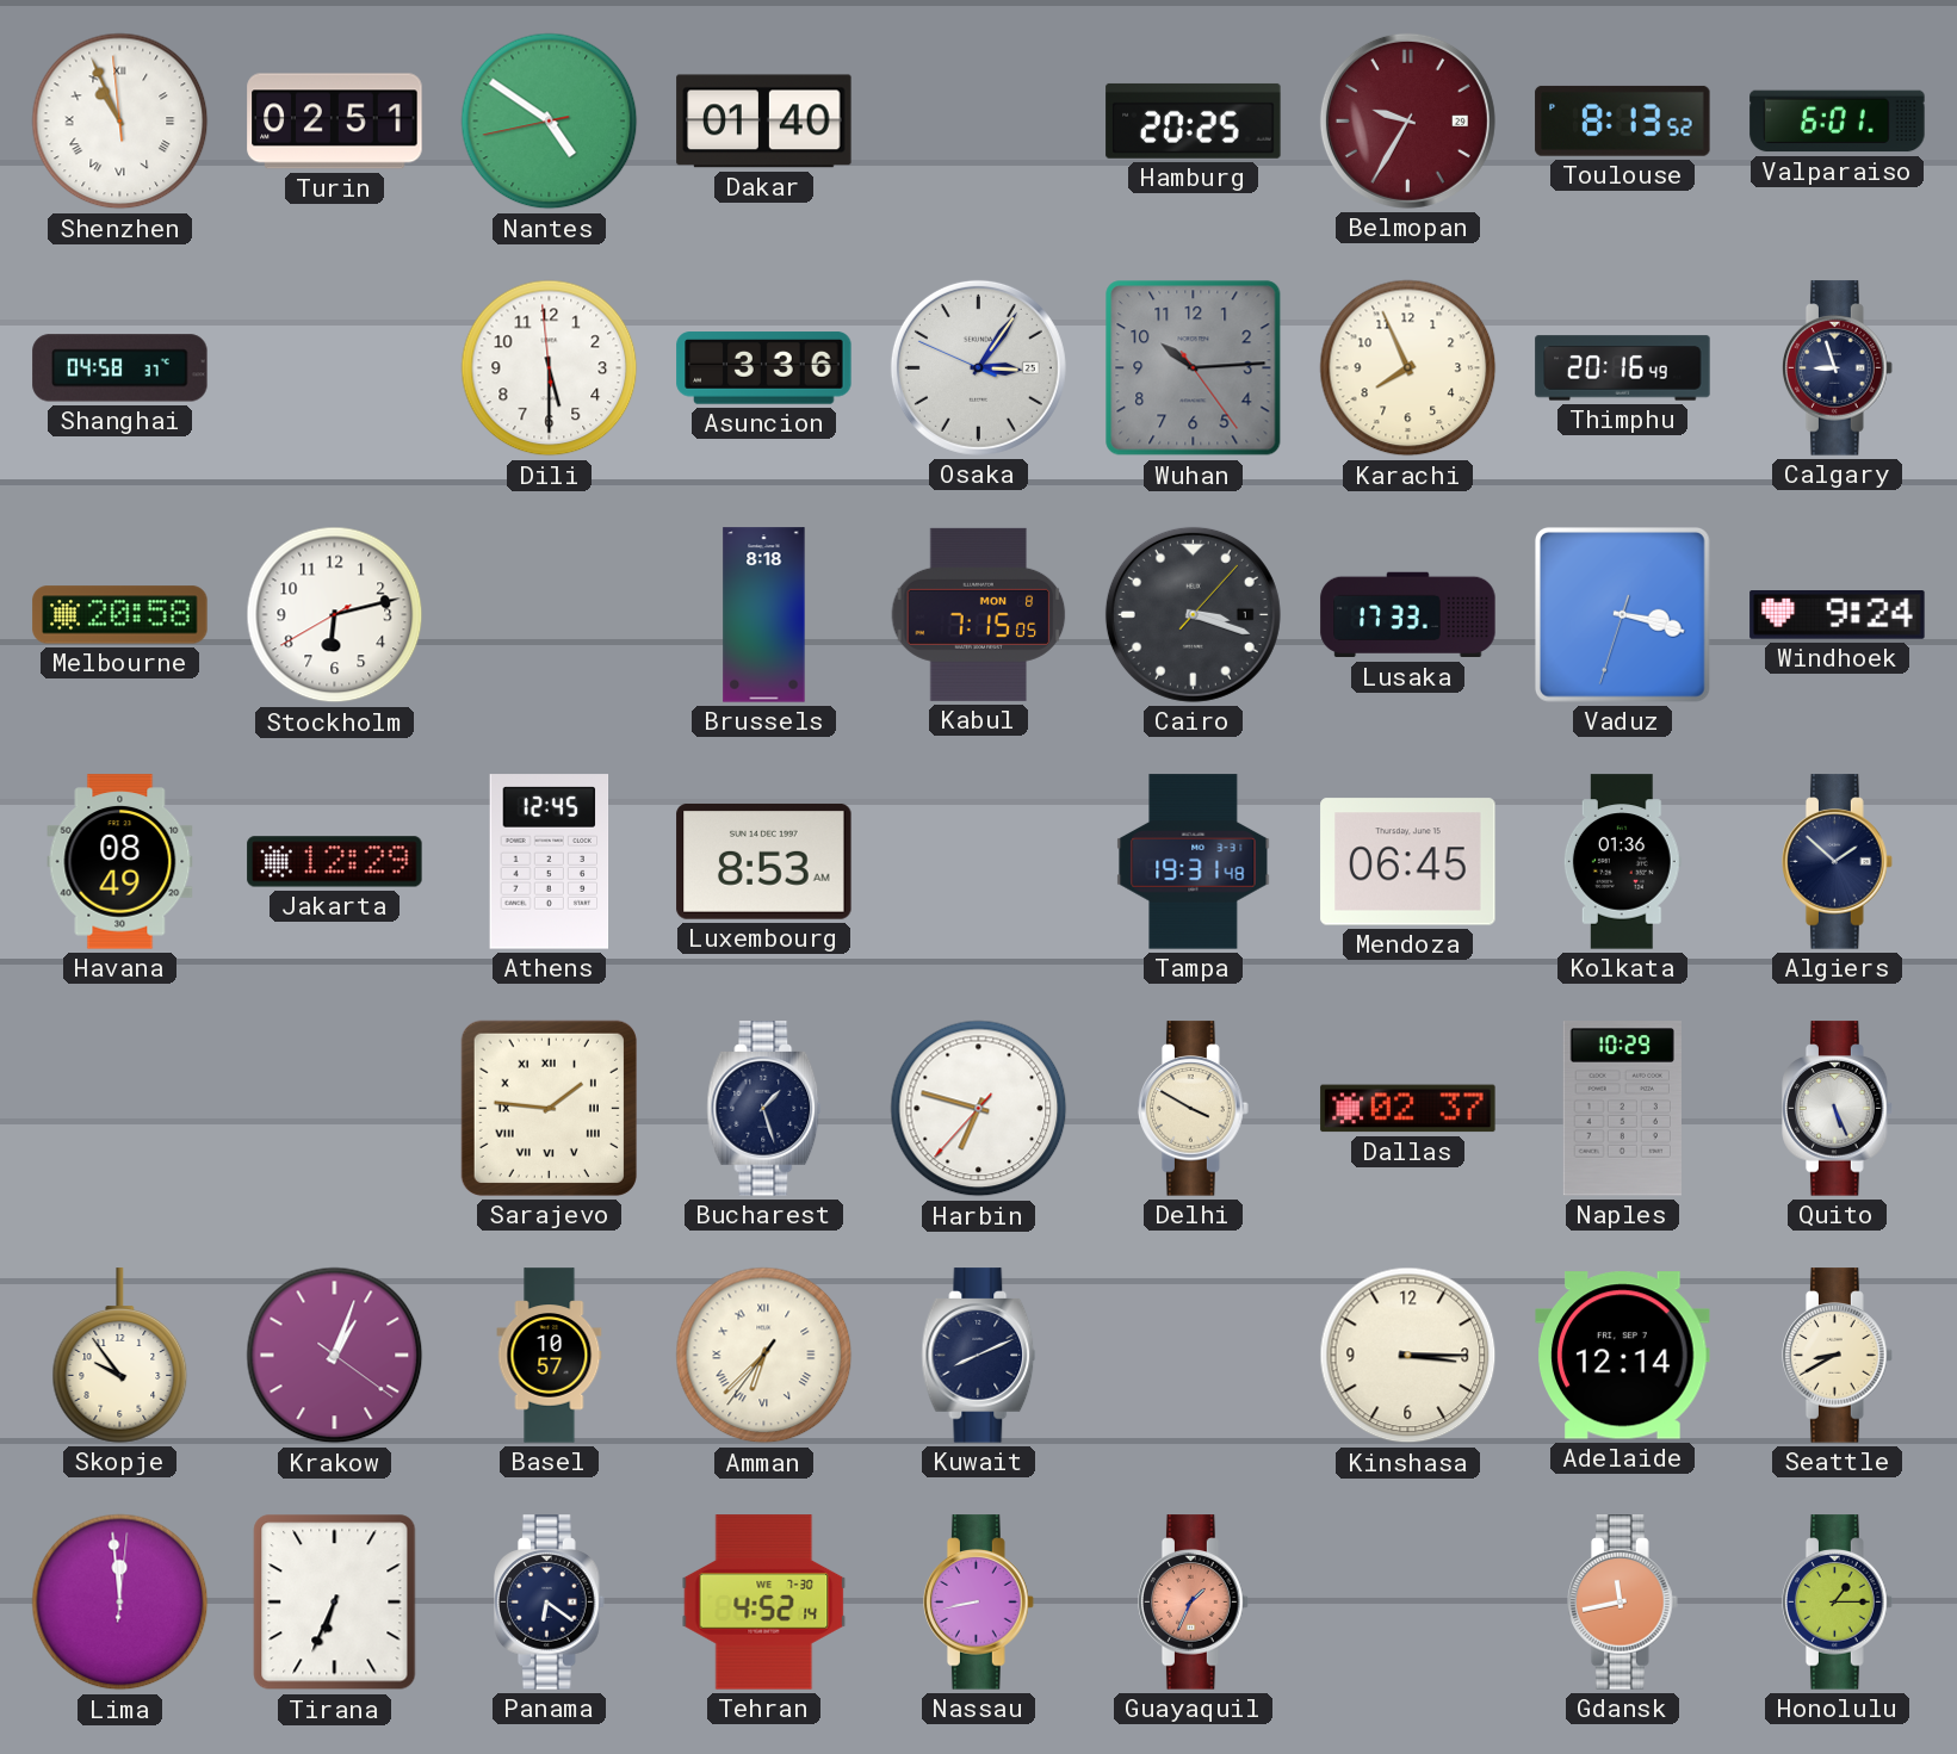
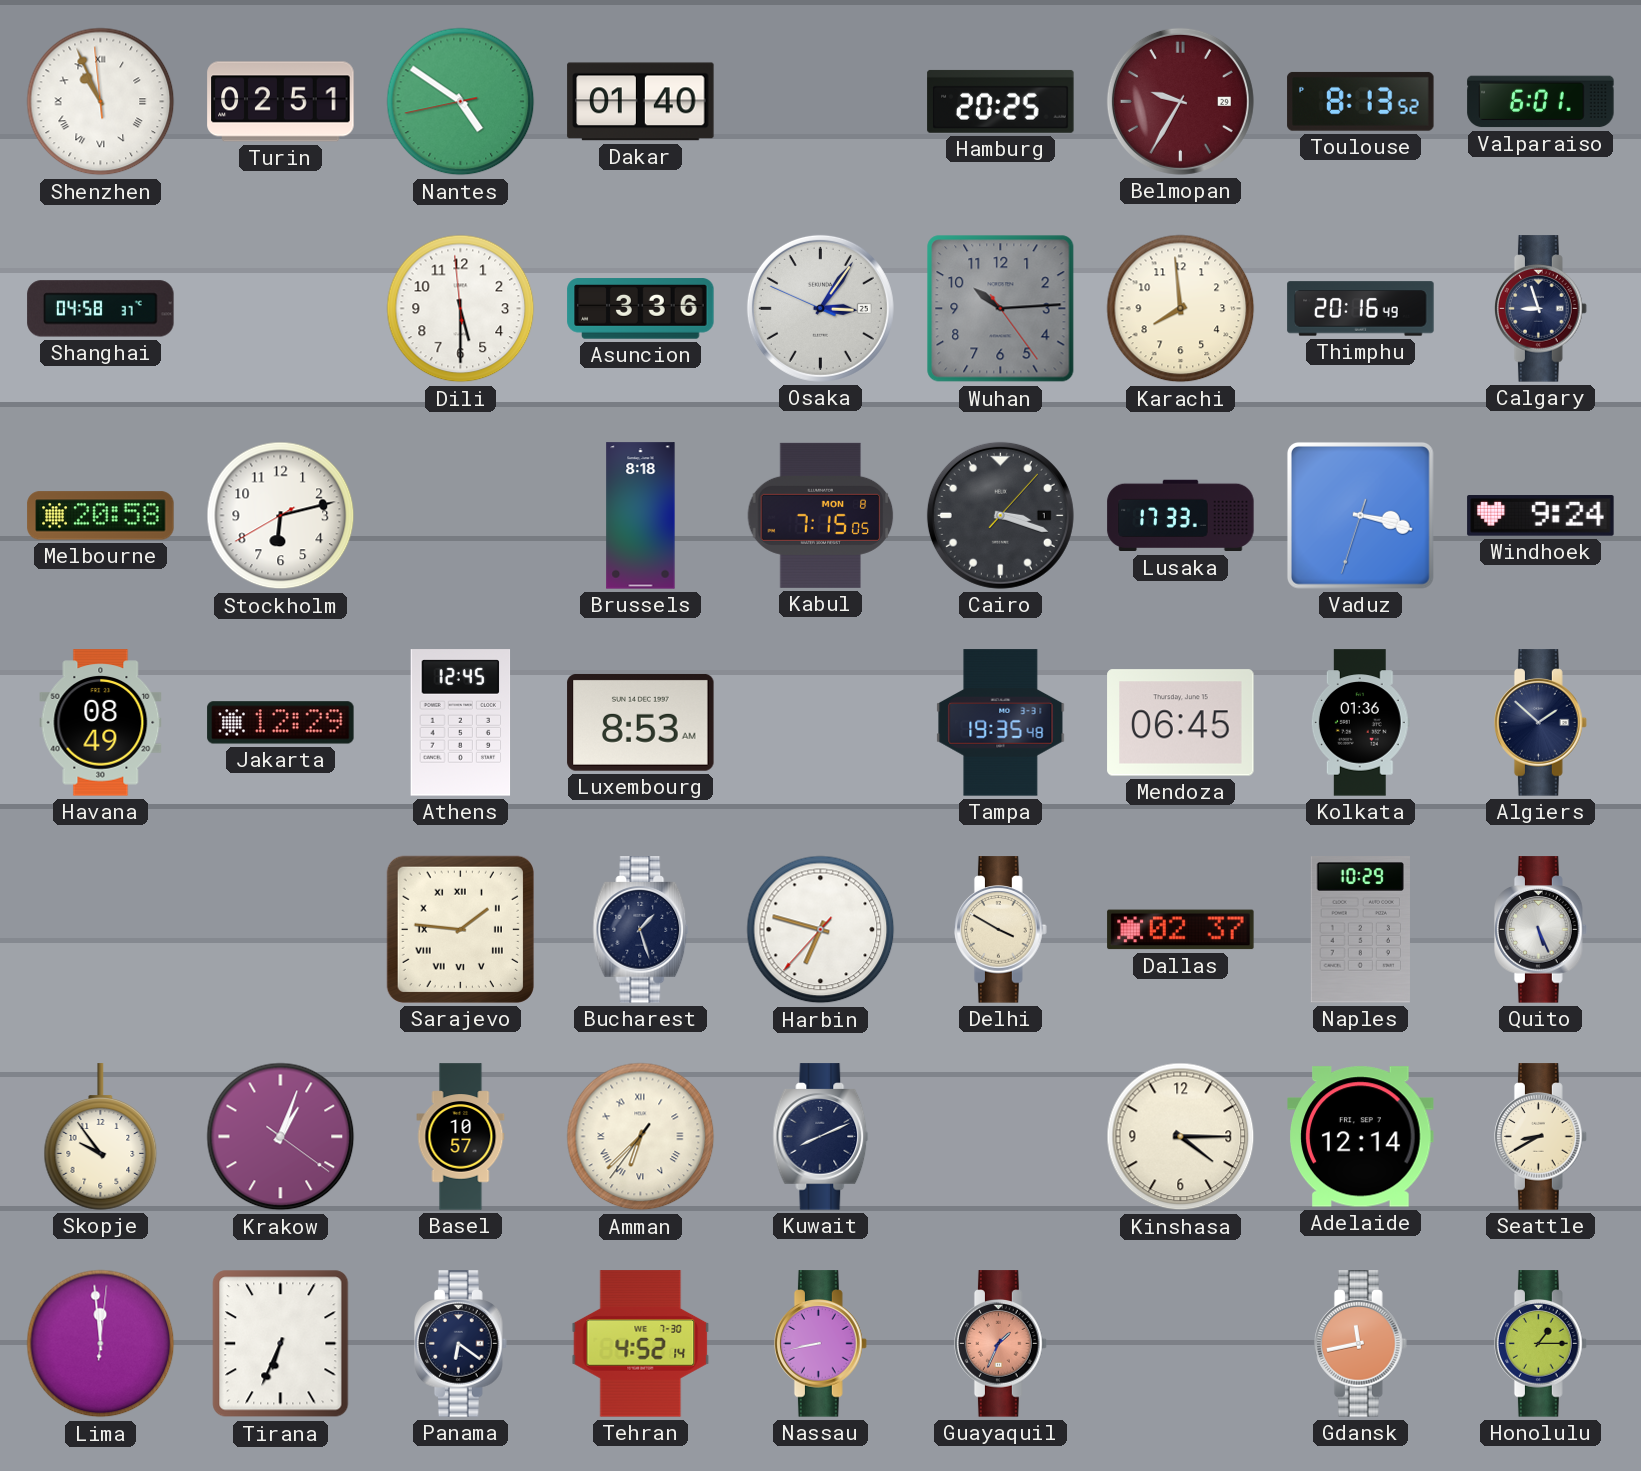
Karachi: 7:56 -> 7:59
Tampa: 19:31 -> 19:35
Kinshasa: 3:15 -> 4:15
